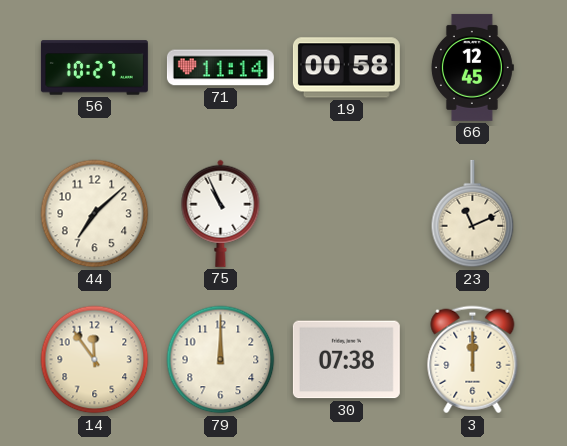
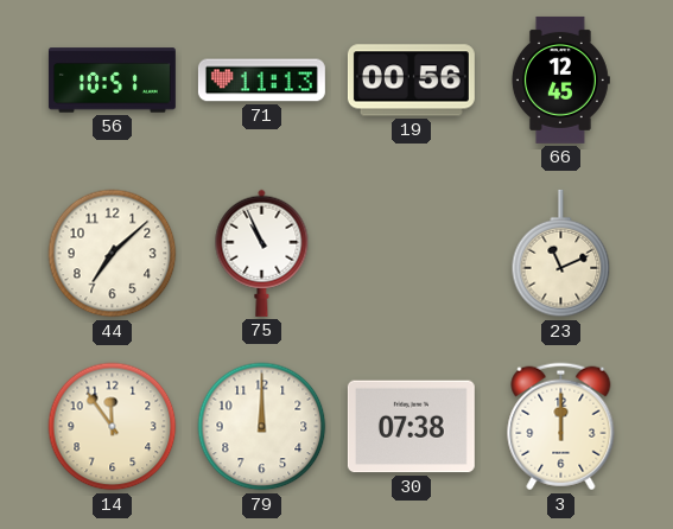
56: 10:27 -> 10:51
71: 11:14 -> 11:13
19: 00:58 -> 00:56
